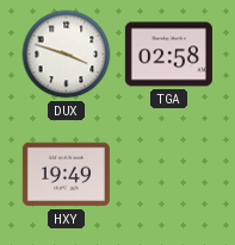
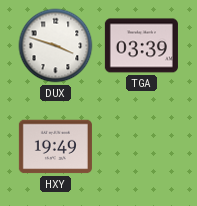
TGA: 02:58 -> 03:39
